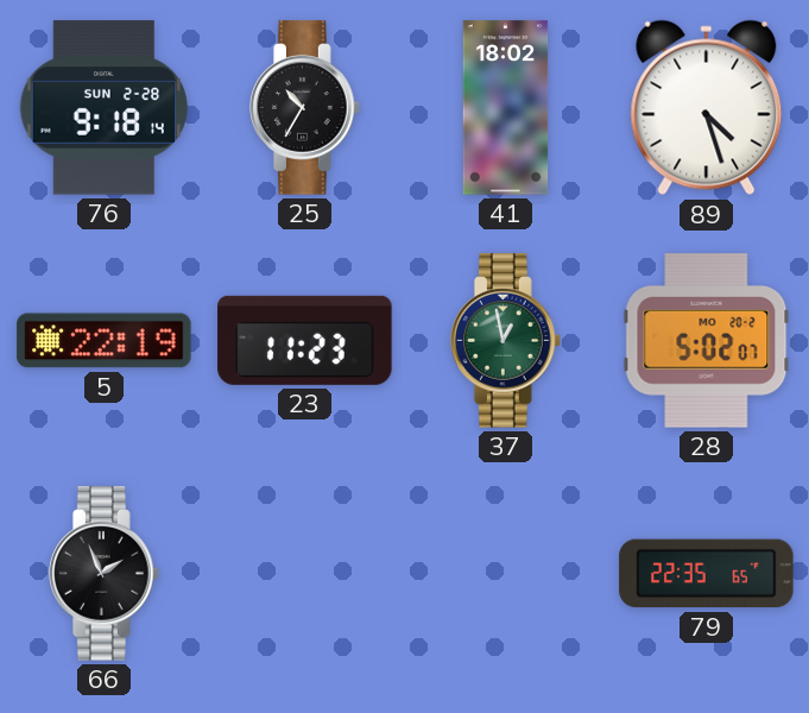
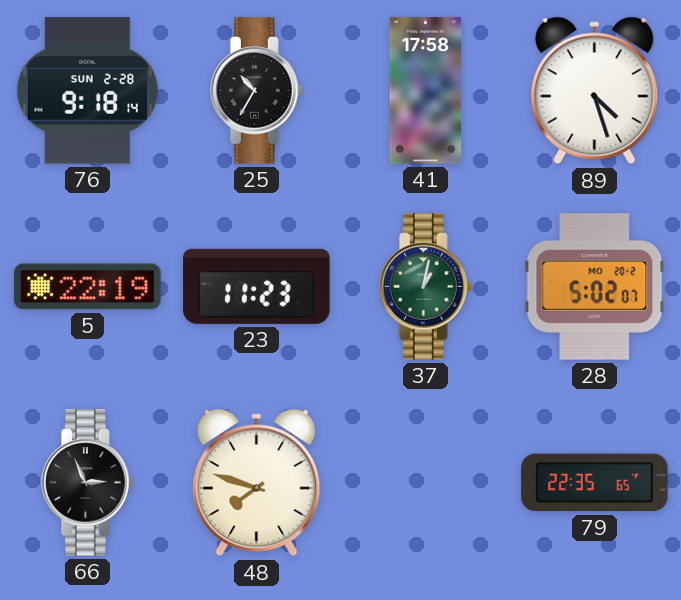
41: 18:02 -> 17:58
37: 12:58 -> 1:02
66: 1:56 -> 2:56
48: none -> 7:48
